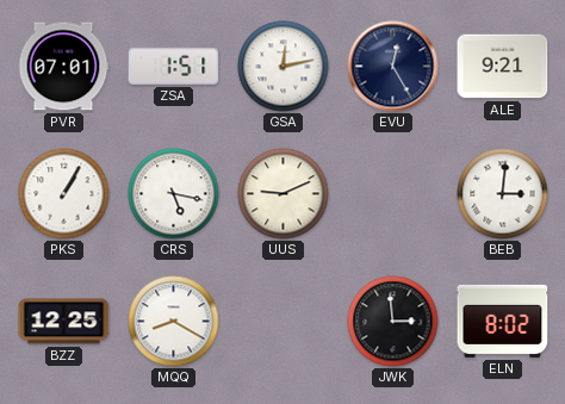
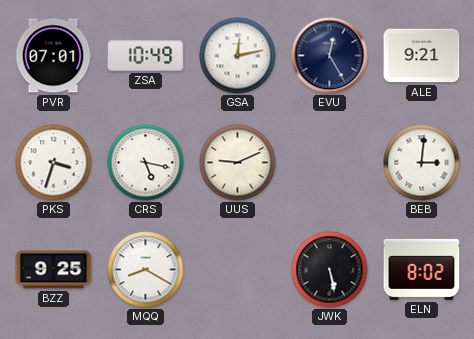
ZSA: 1:51 -> 10:49
PKS: 1:05 -> 3:33
BZZ: 12:25 -> 9:25
JWK: 2:59 -> 5:28
